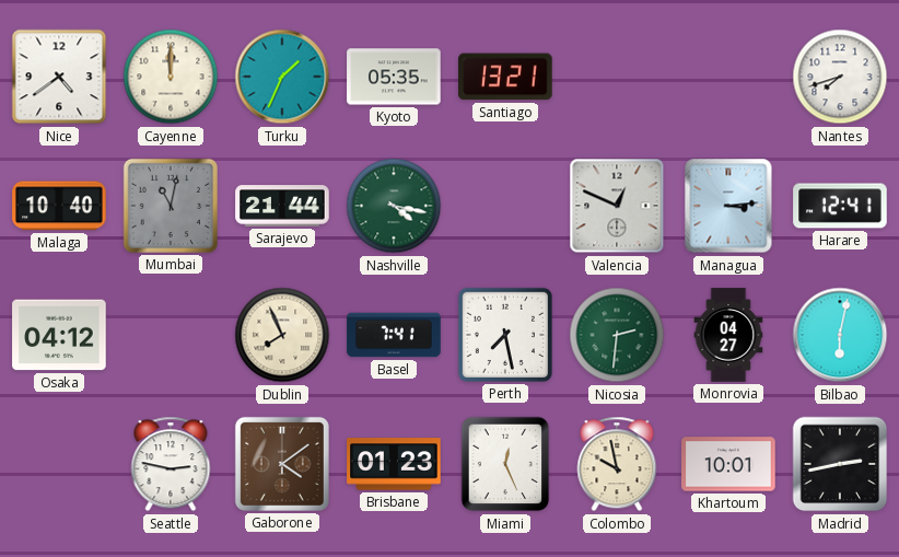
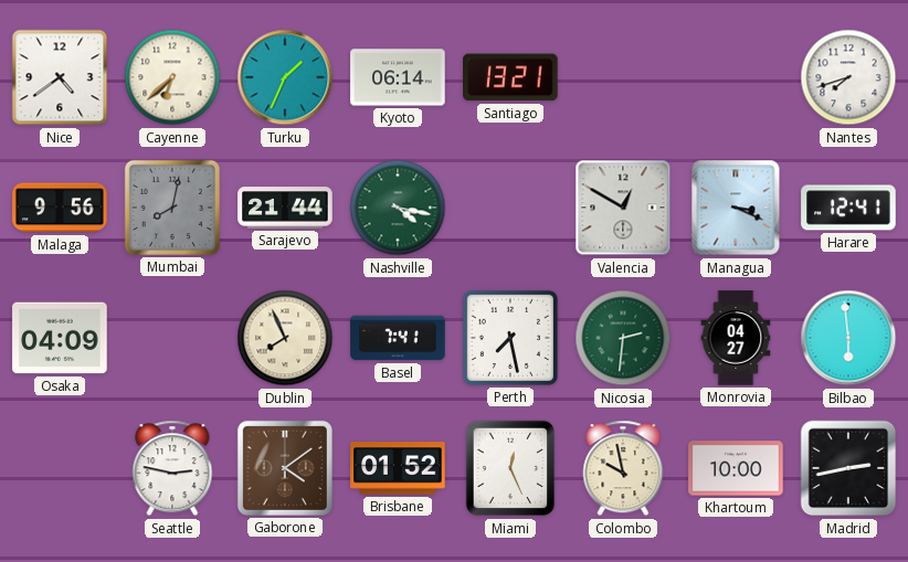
Cayenne: 12:00 -> 6:38
Kyoto: 05:35 -> 06:14
Malaga: 10:40 -> 9:56
Mumbai: 11:02 -> 8:02
Valencia: 12:49 -> 12:50
Managua: 3:14 -> 3:19
Osaka: 04:12 -> 04:09
Bilbao: 6:02 -> 5:59
Brisbane: 01:23 -> 01:52
Khartoum: 10:01 -> 10:00
